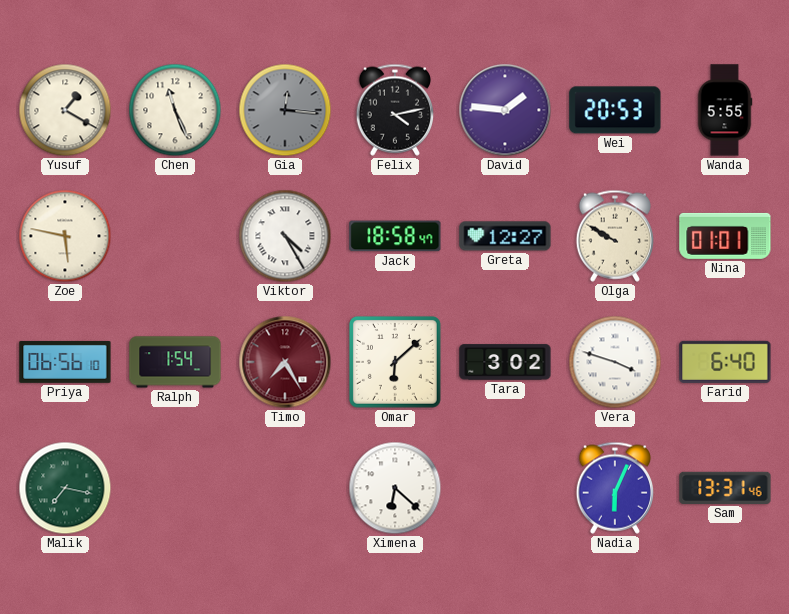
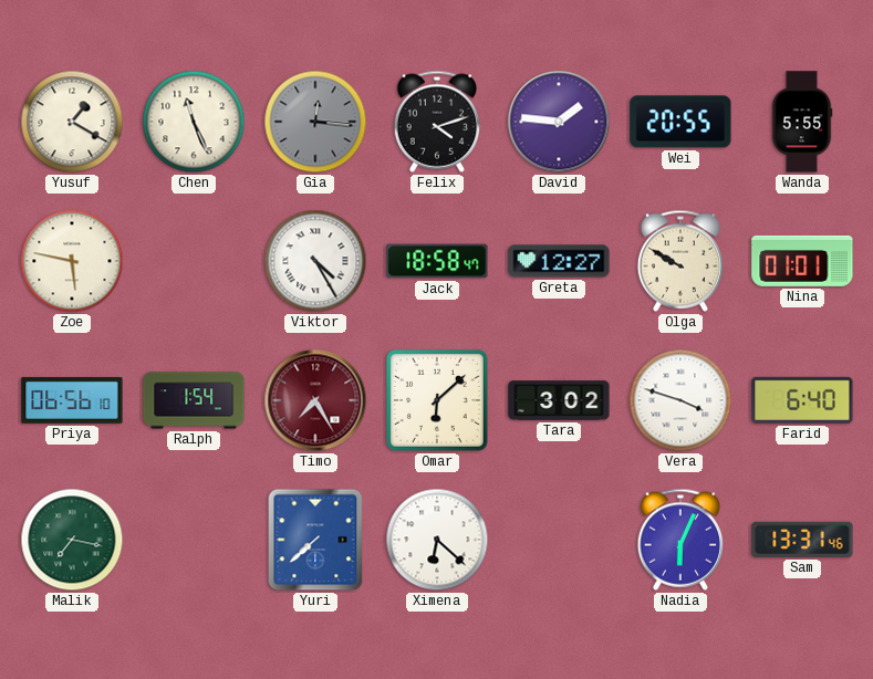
Felix: 4:13 -> 4:12
Wei: 20:53 -> 20:55
Yuri: none -> 7:38
